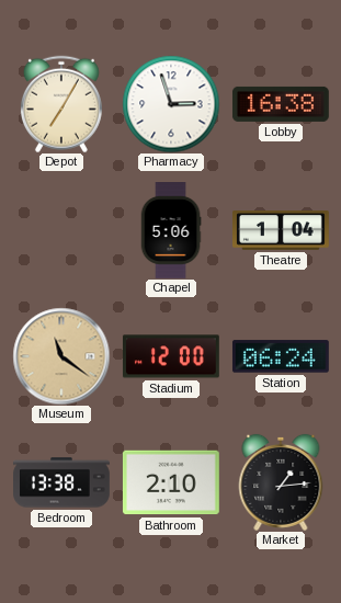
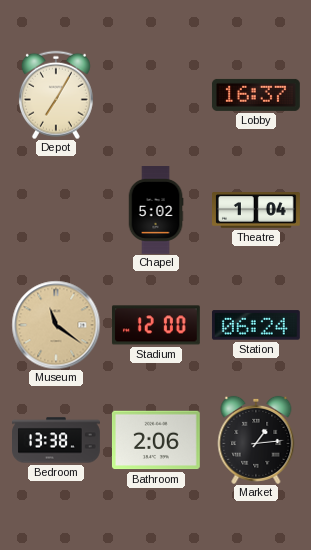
Pharmacy: 2:57 -> none
Lobby: 16:38 -> 16:37
Chapel: 5:06 -> 5:02
Bathroom: 2:10 -> 2:06
